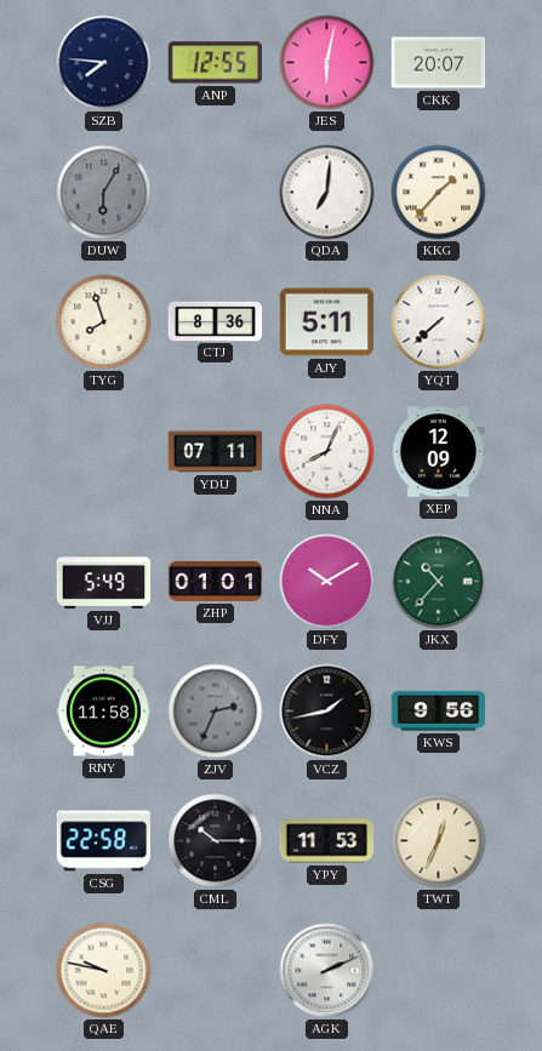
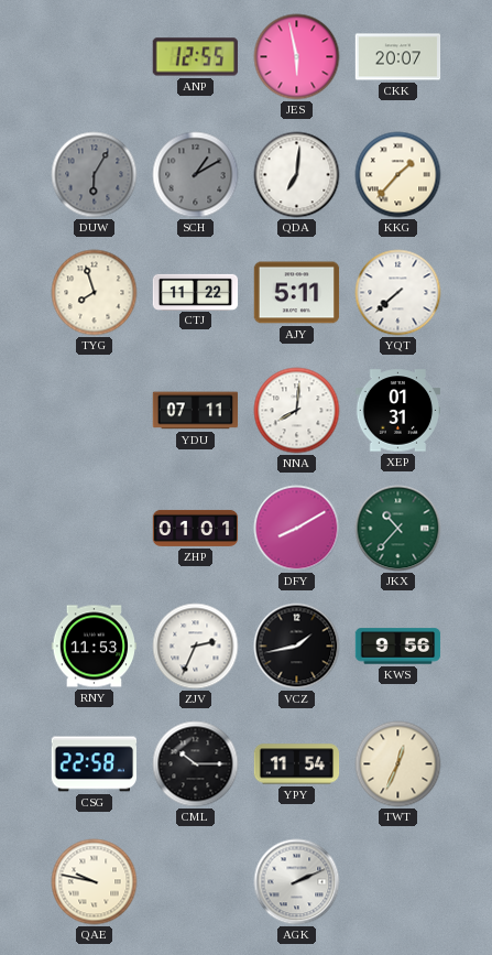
SZB: 7:46 -> none
JES: 6:02 -> 5:58
SCH: none -> 1:10
CTJ: 8:36 -> 11:22
NNA: 8:04 -> 8:01
XEP: 12:09 -> 01:31
VJJ: 5:49 -> none
DFY: 10:10 -> 8:10
RNY: 11:58 -> 11:53
ZJV dial: grey -> white
YPY: 11:53 -> 11:54
